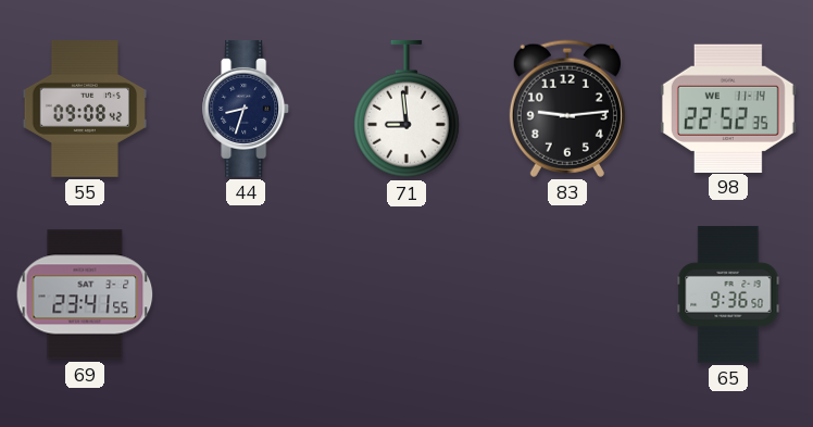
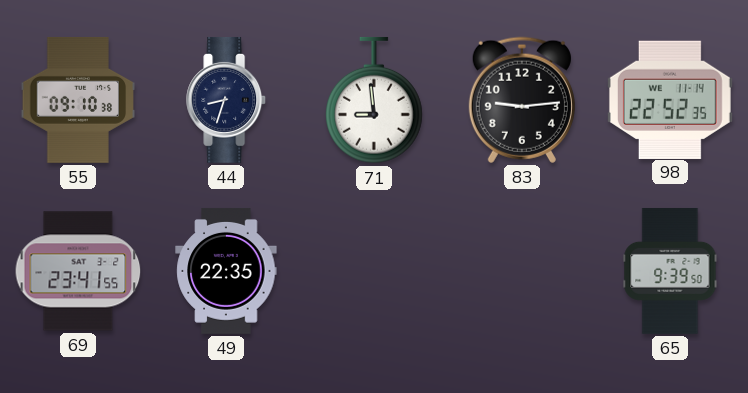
55: 09:08 -> 09:10
49: none -> 22:35
65: 9:36 -> 9:39
